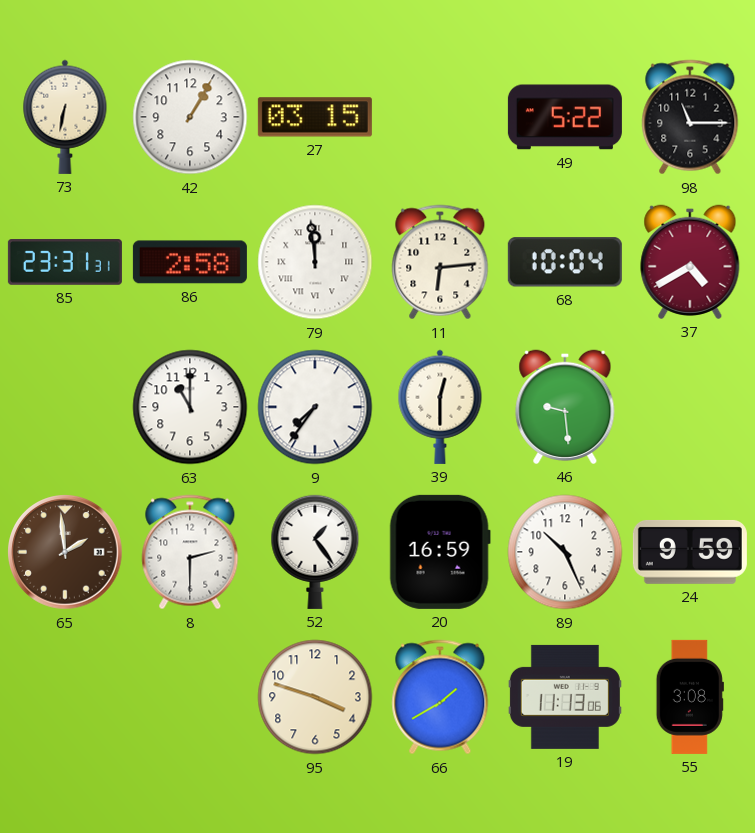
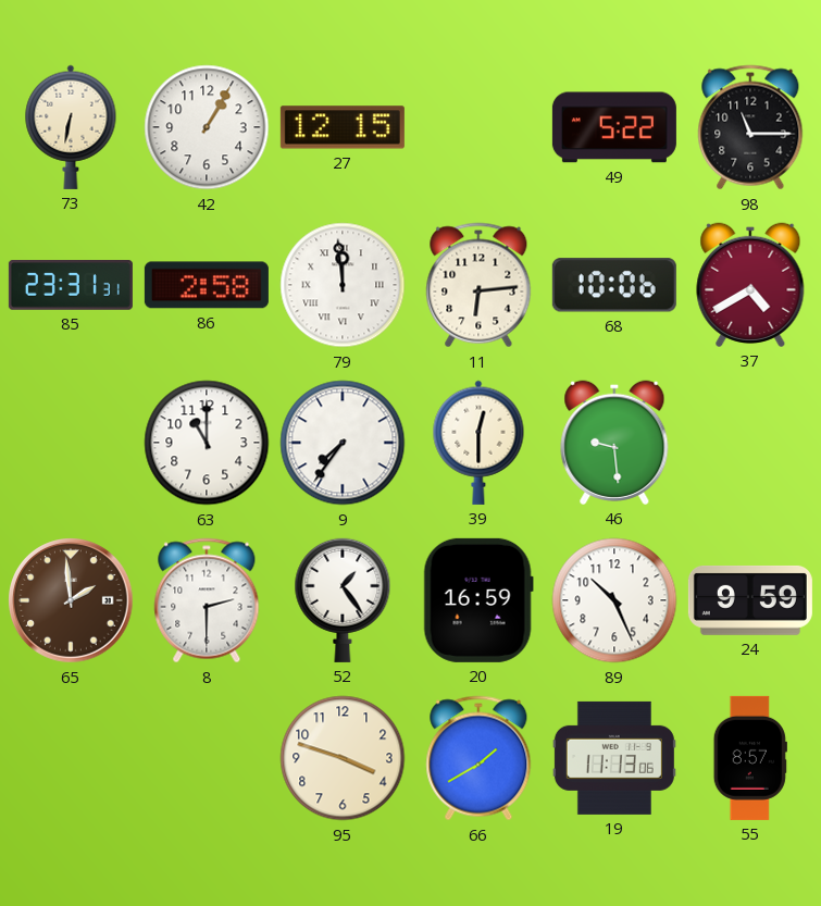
27: 03:15 -> 12:15
68: 10:04 -> 10:06
55: 3:08 -> 8:57
